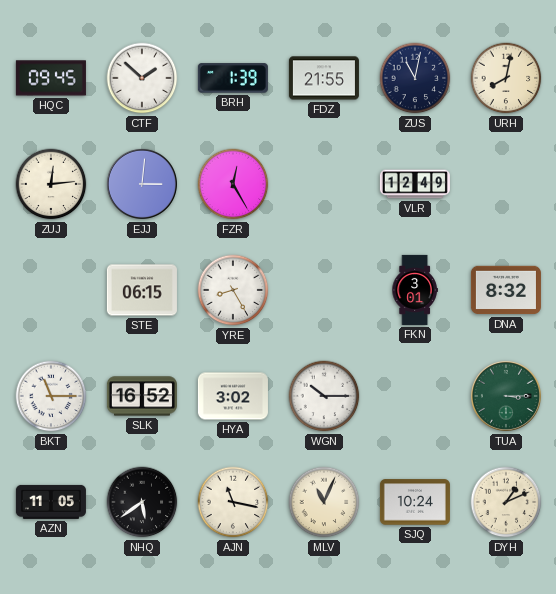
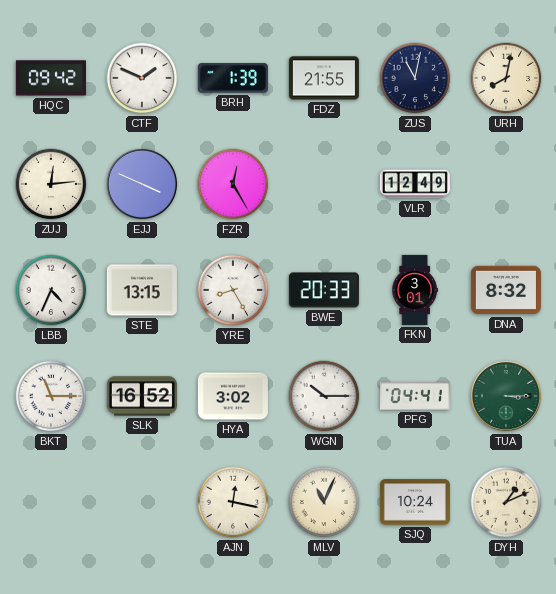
HQC: 09:45 -> 09:42
CTF: 1:52 -> 1:49
EJJ: 3:01 -> 3:49
LBB: none -> 4:34
STE: 06:15 -> 13:15
BWE: none -> 20:33
PFG: none -> 04:41
AZN: 11:05 -> none
NHQ: 5:39 -> none
AJN: 11:17 -> 12:17
